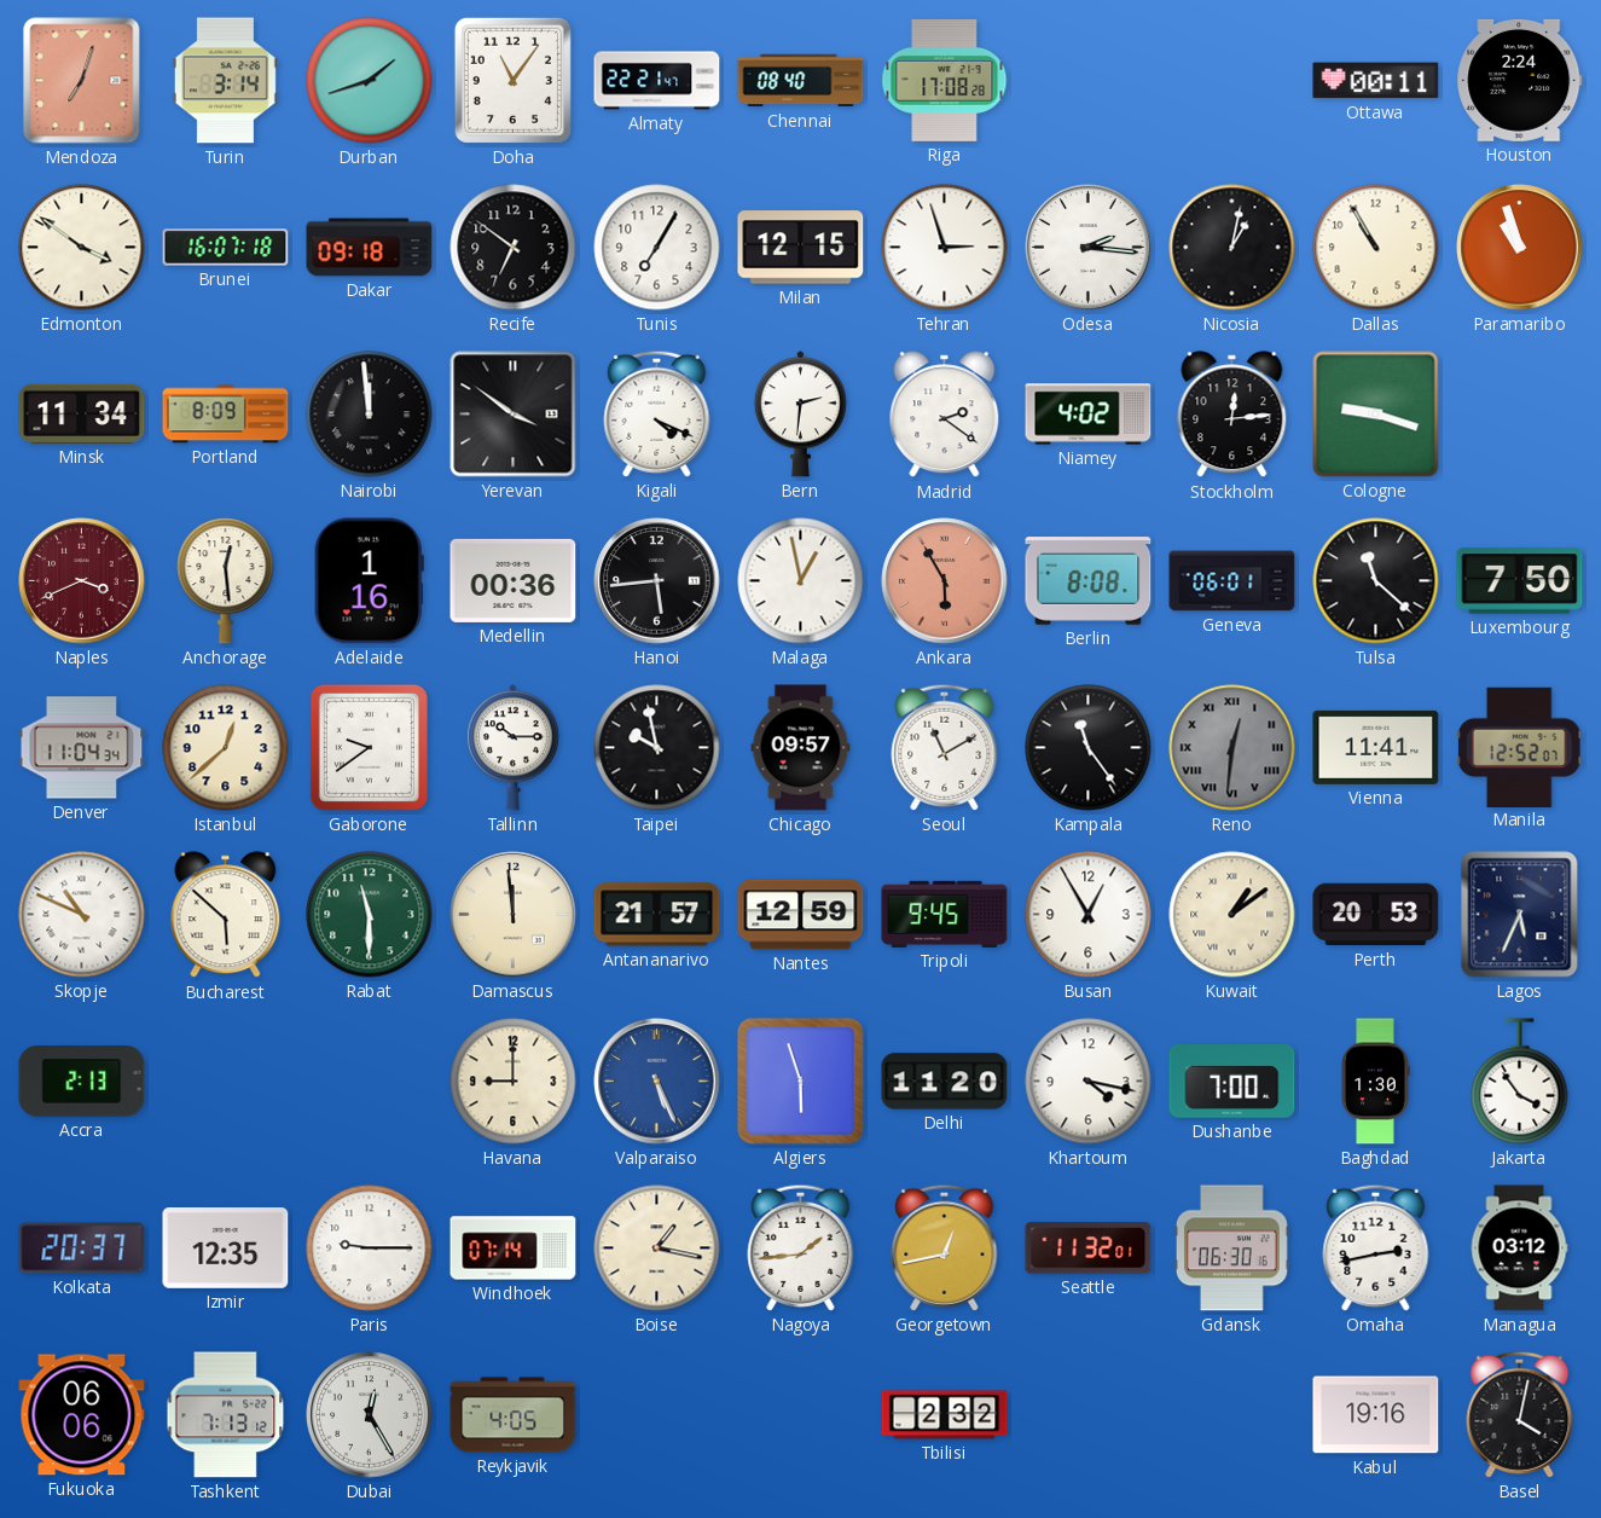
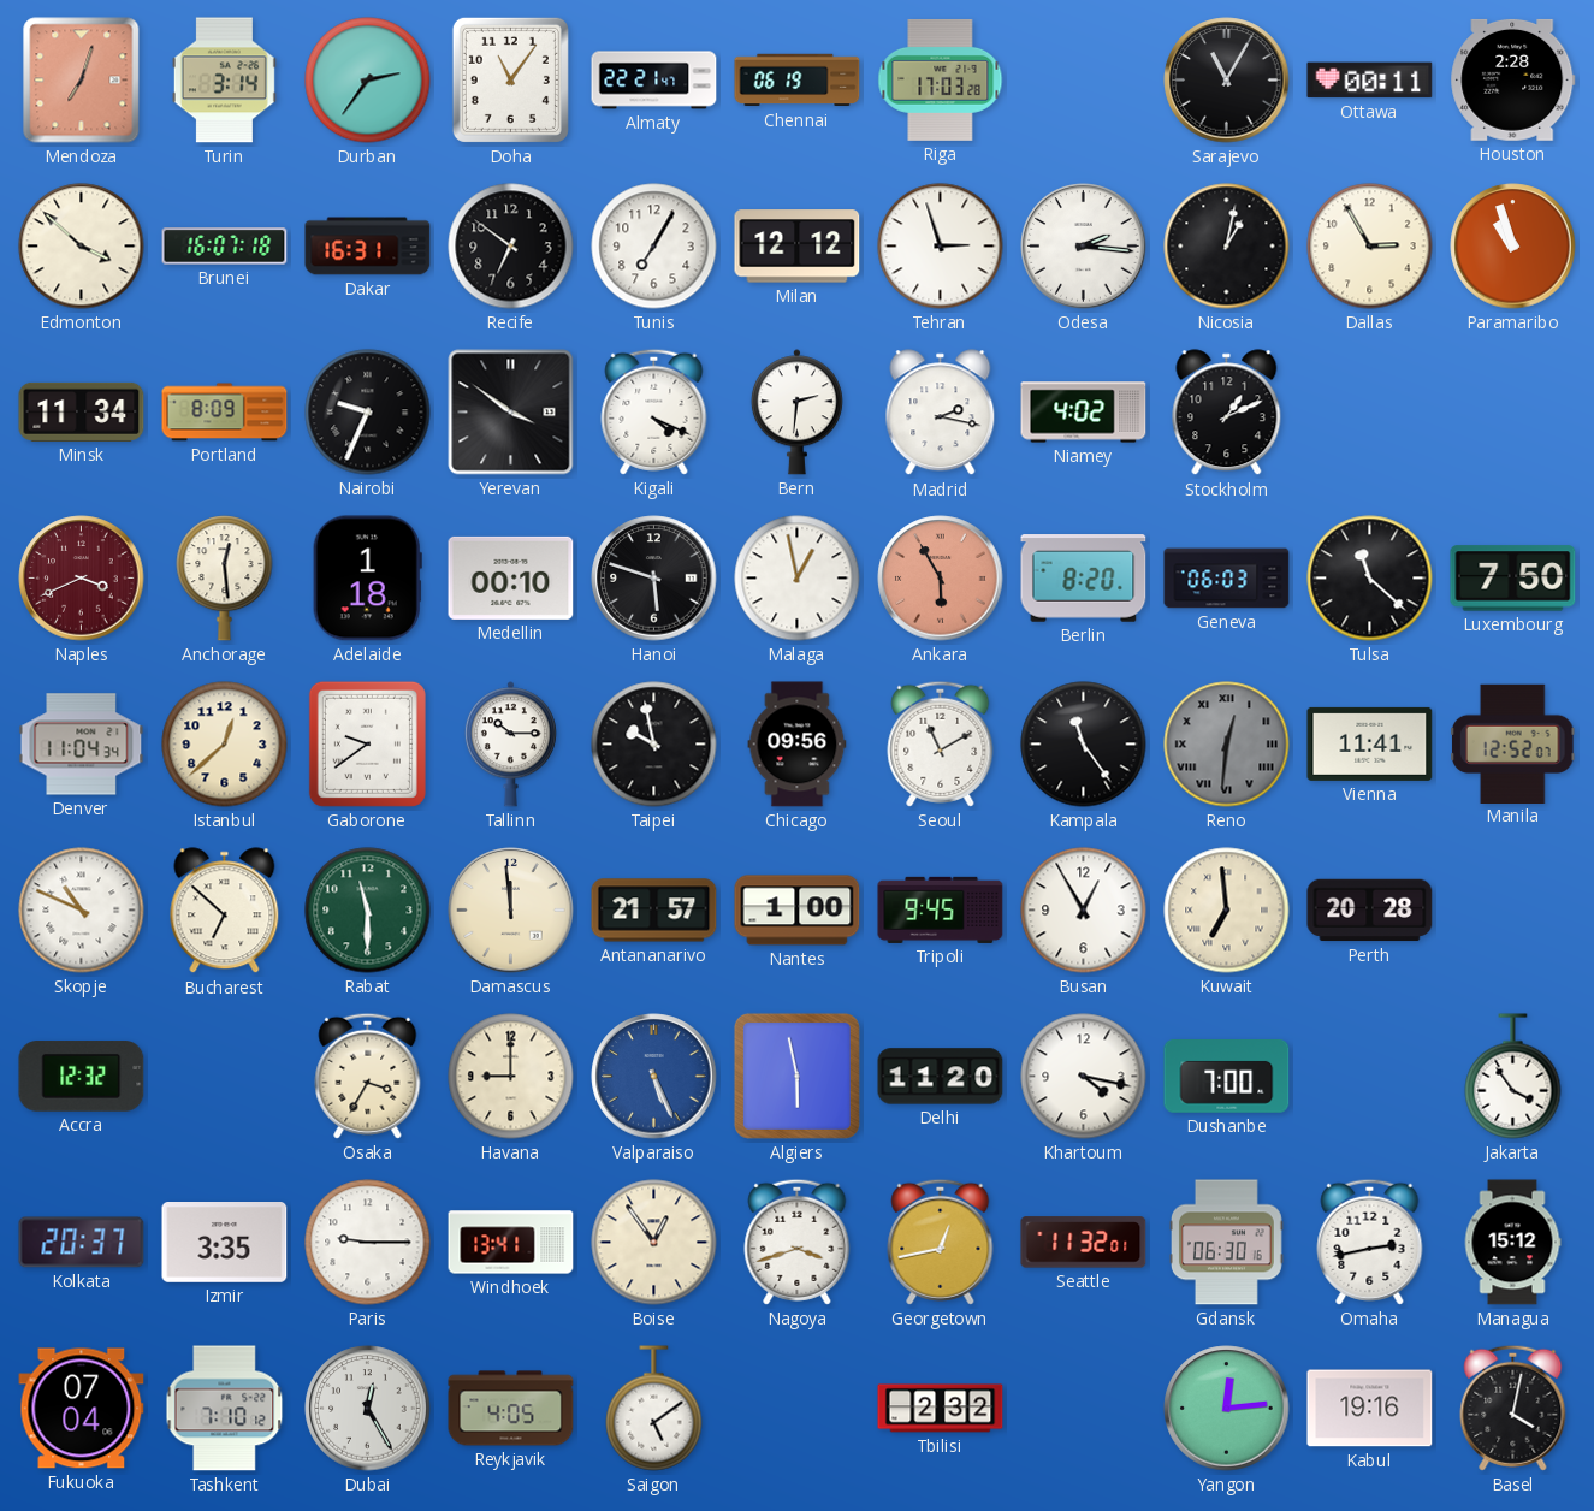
Durban: 1:42 -> 2:36
Chennai: 08:40 -> 06:19
Riga: 17:08 -> 17:03
Sarajevo: none -> 11:05
Houston: 2:24 -> 2:28
Edmonton: 3:51 -> 3:52
Dakar: 09:18 -> 16:31
Milan: 12:15 -> 12:12
Dallas: 10:55 -> 2:55
Nairobi: 11:59 -> 9:34
Madrid: 2:21 -> 2:17
Stockholm: 12:14 -> 1:11
Cologne: 9:18 -> none
Adelaide: 1:16 -> 1:18
Medellin: 00:36 -> 00:10
Hanoi: 5:44 -> 5:48
Berlin: 8:08 -> 8:20
Geneva: 06:01 -> 06:03
Chicago: 09:57 -> 09:56
Bucharest: 5:52 -> 6:52
Nantes: 12:59 -> 1:00
Kuwait: 1:09 -> 6:59
Perth: 20:53 -> 20:28
Lagos: 5:34 -> none
Accra: 2:13 -> 12:32
Osaka: none -> 3:35
Algiers: 5:57 -> 5:58
Baghdad: 1:30 -> none
Izmir: 12:35 -> 3:35
Windhoek: 07:14 -> 13:41
Boise: 1:17 -> 12:54
Nagoya: 1:44 -> 3:42
Managua: 03:12 -> 15:12
Fukuoka: 06:06 -> 07:04
Tashkent: 7:13 -> 7:10
Saigon: none -> 5:09
Yangon: none -> 12:14
